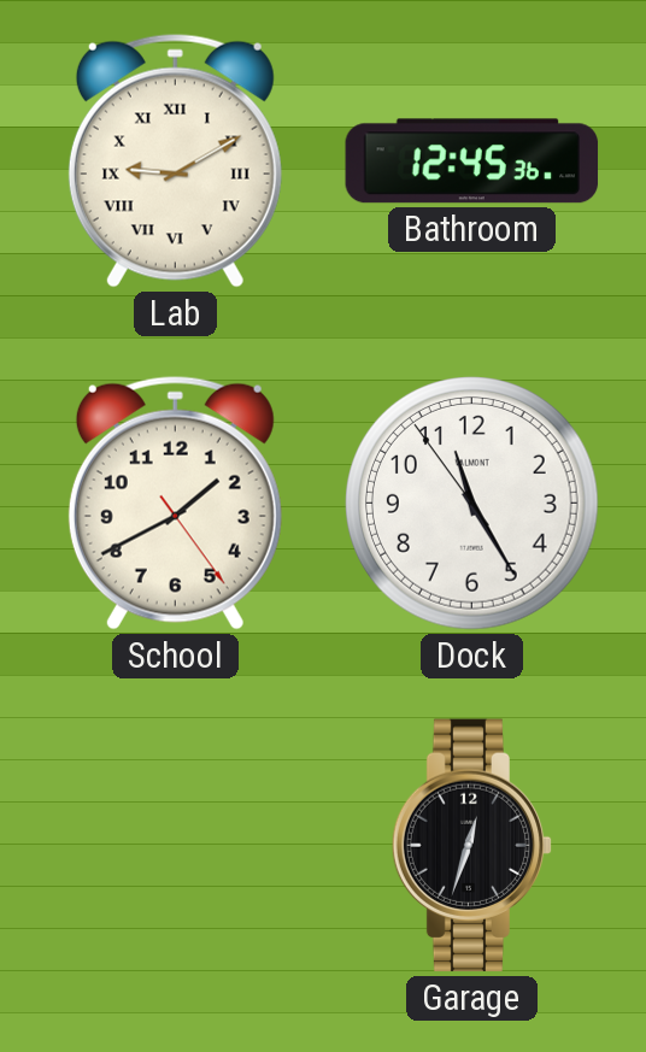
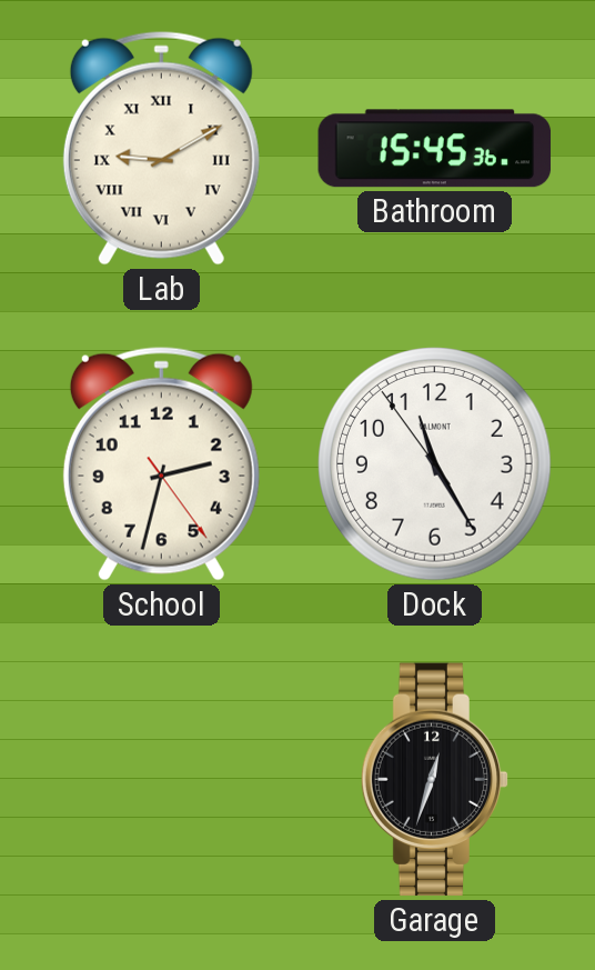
Bathroom: 12:45 -> 15:45
School: 1:40 -> 2:32
